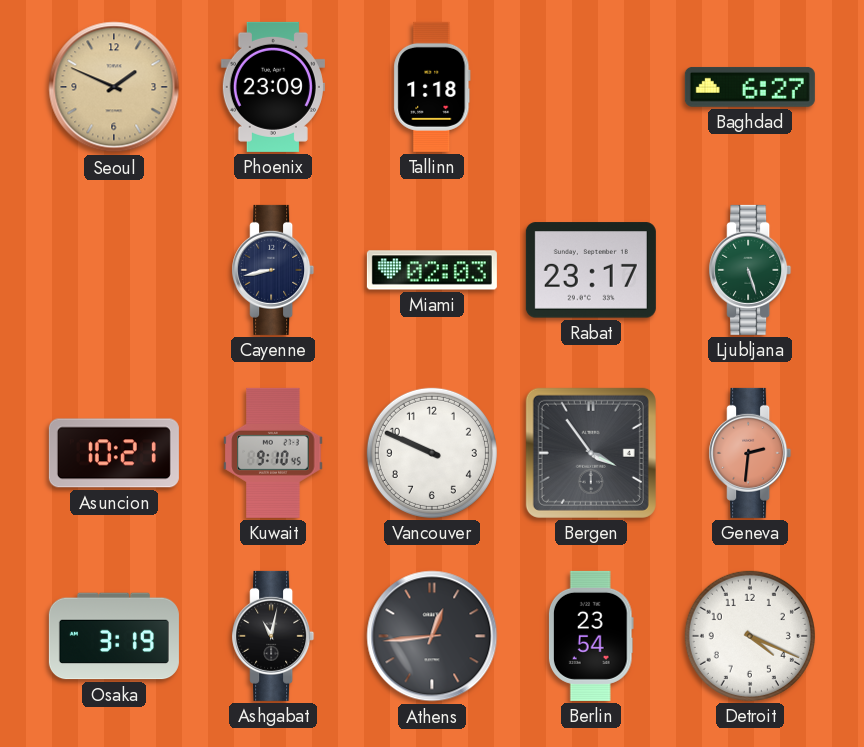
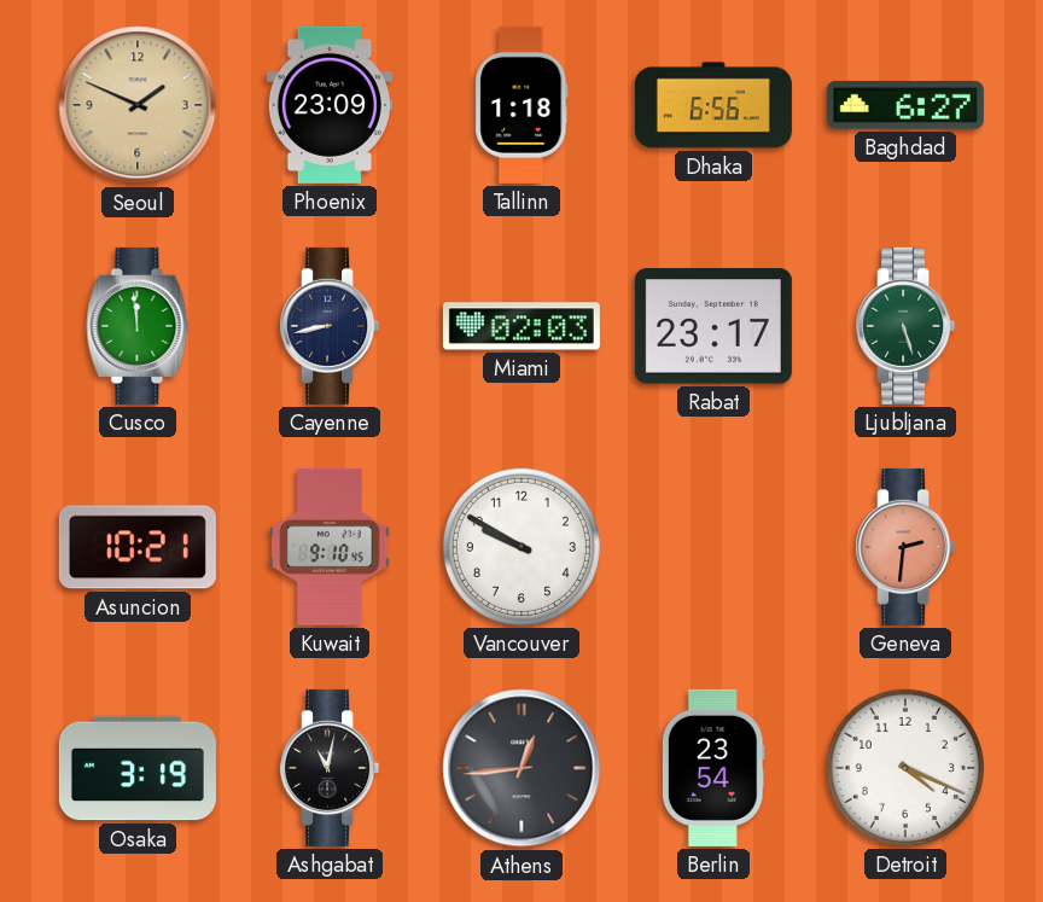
Dhaka: none -> 6:56
Cusco: none -> 11:59
Vancouver: 9:49 -> 9:50
Bergen: 3:54 -> none
